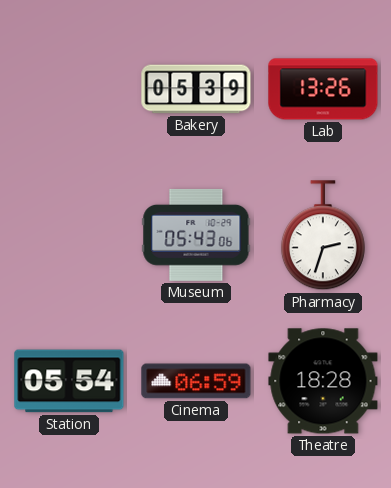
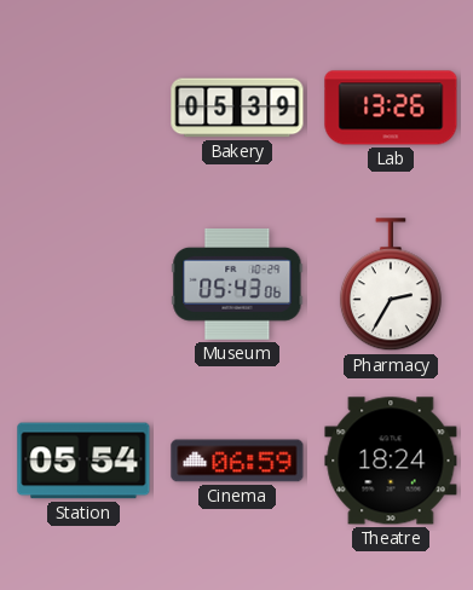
Pharmacy: 2:33 -> 2:35
Theatre: 18:28 -> 18:24
